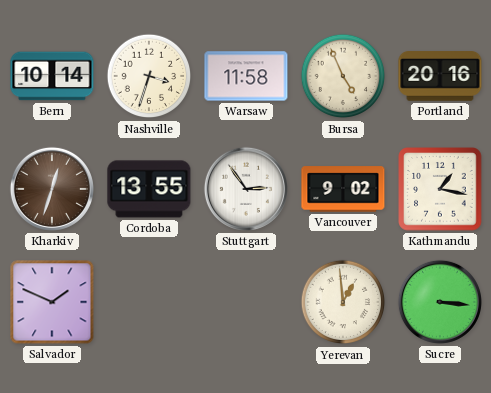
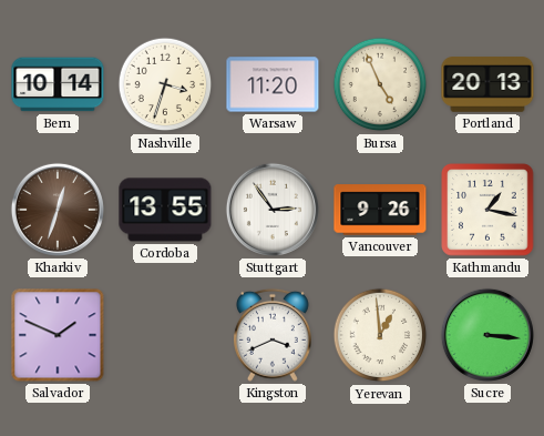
Warsaw: 11:58 -> 11:20
Portland: 20:16 -> 20:13
Vancouver: 9:02 -> 9:26
Kingston: none -> 3:41
